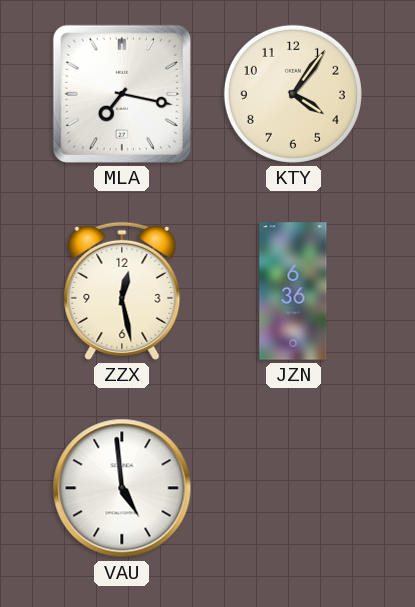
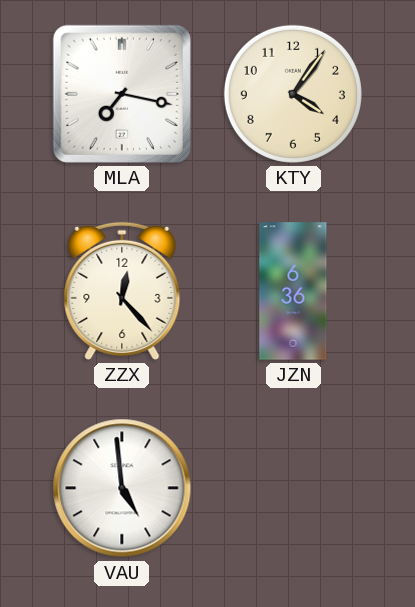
ZZX: 12:28 -> 12:23
